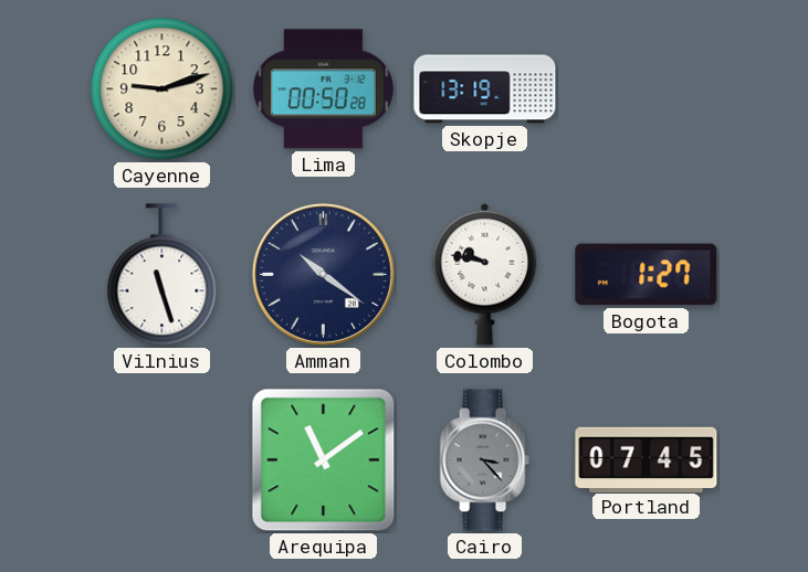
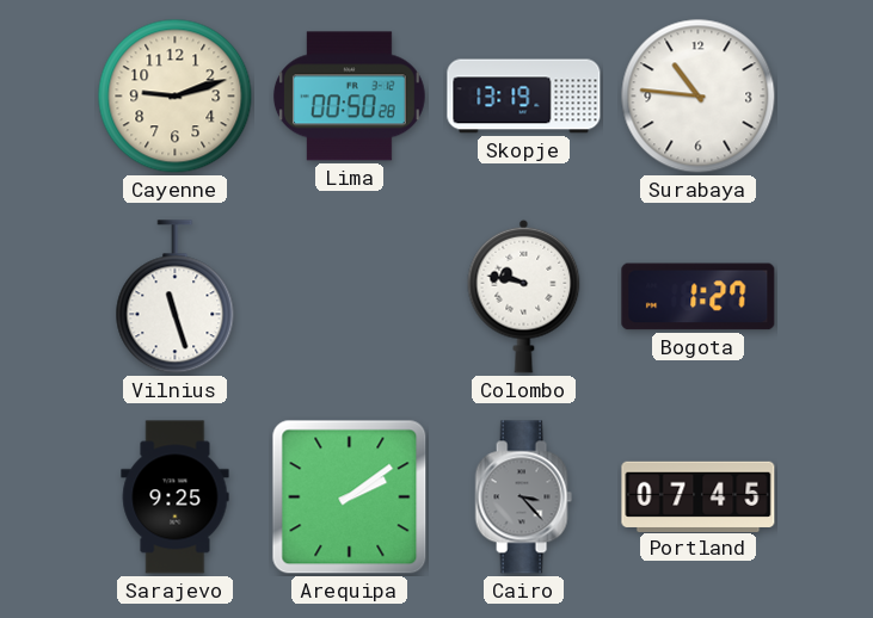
Surabaya: none -> 10:46
Amman: 10:21 -> none
Sarajevo: none -> 9:25
Arequipa: 11:09 -> 2:09
